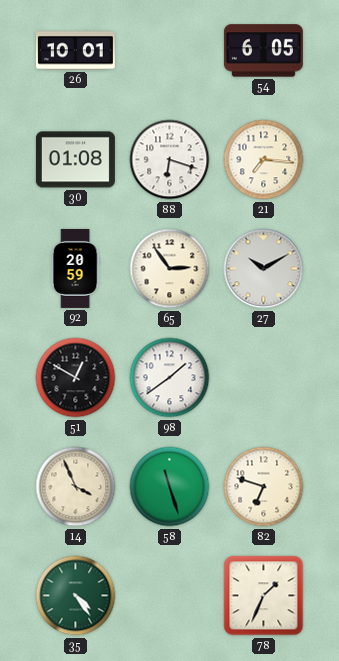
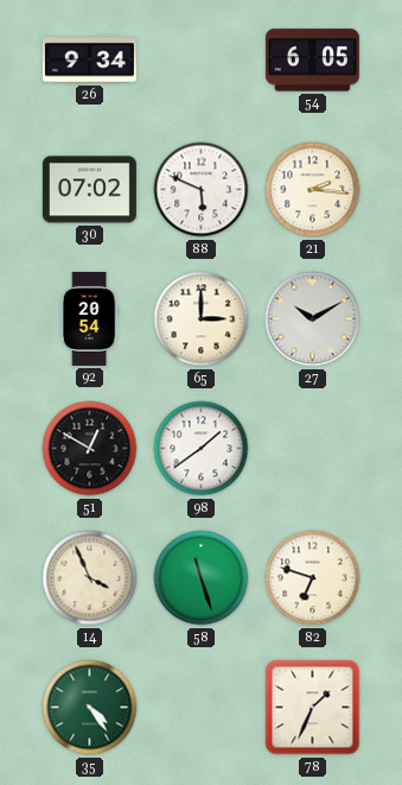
26: 10:01 -> 9:34
30: 01:08 -> 07:02
88: 6:18 -> 5:49
21: 7:16 -> 2:16
92: 20:59 -> 20:54
65: 2:54 -> 3:00
